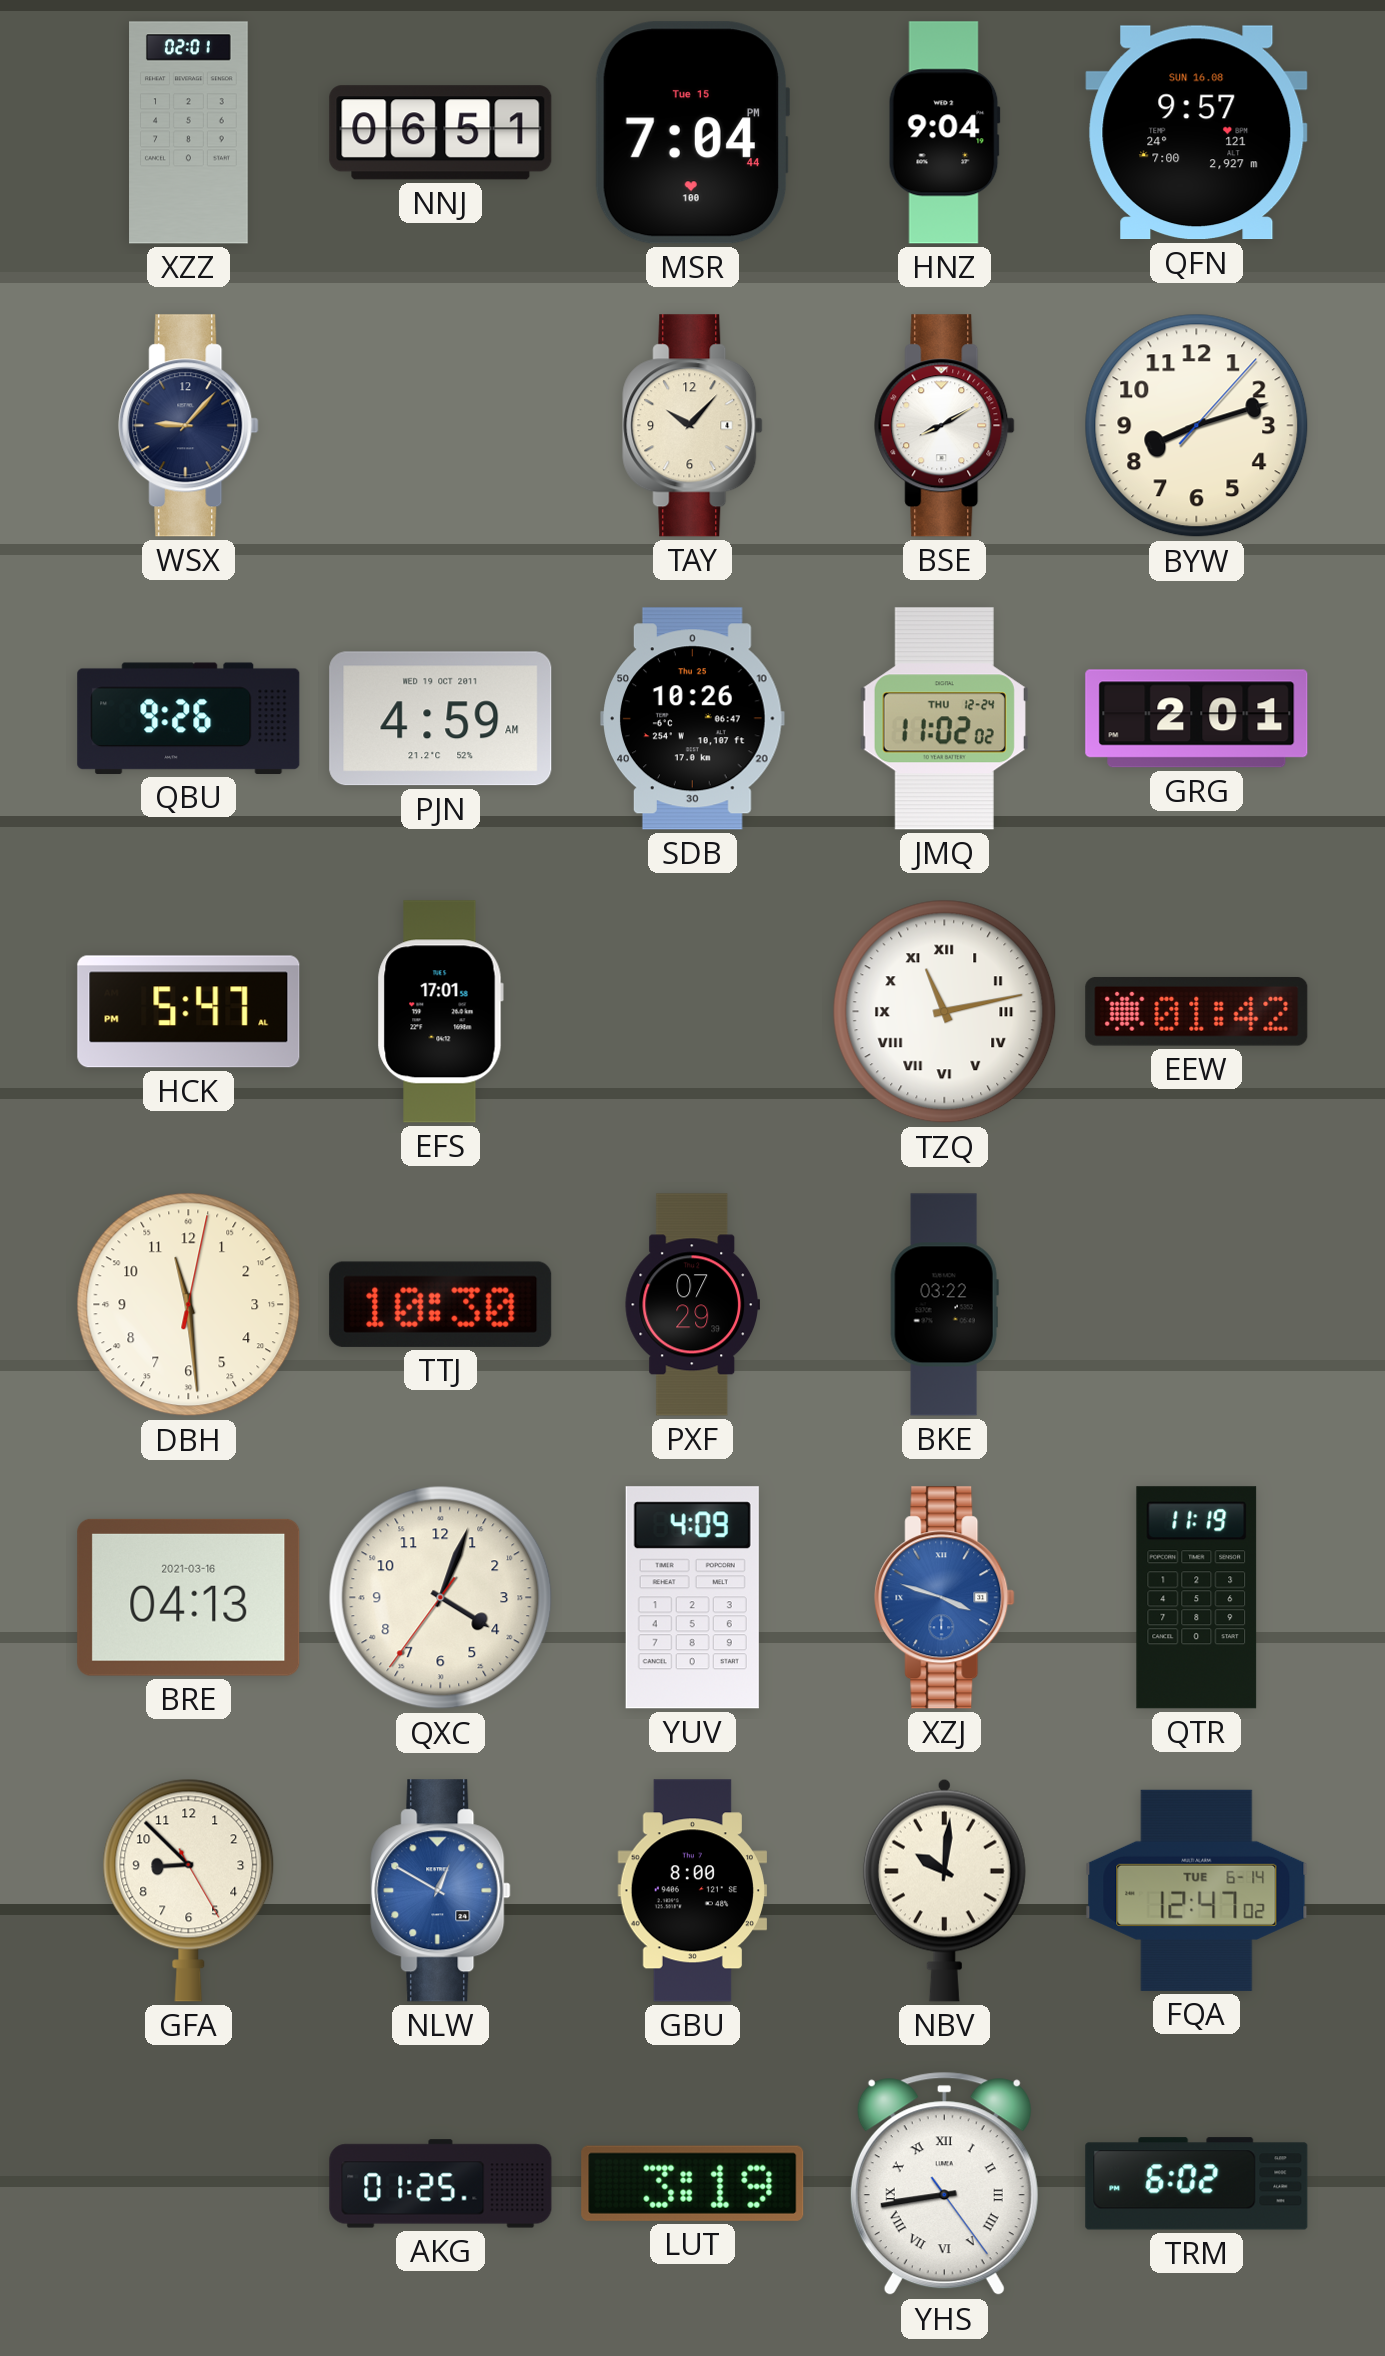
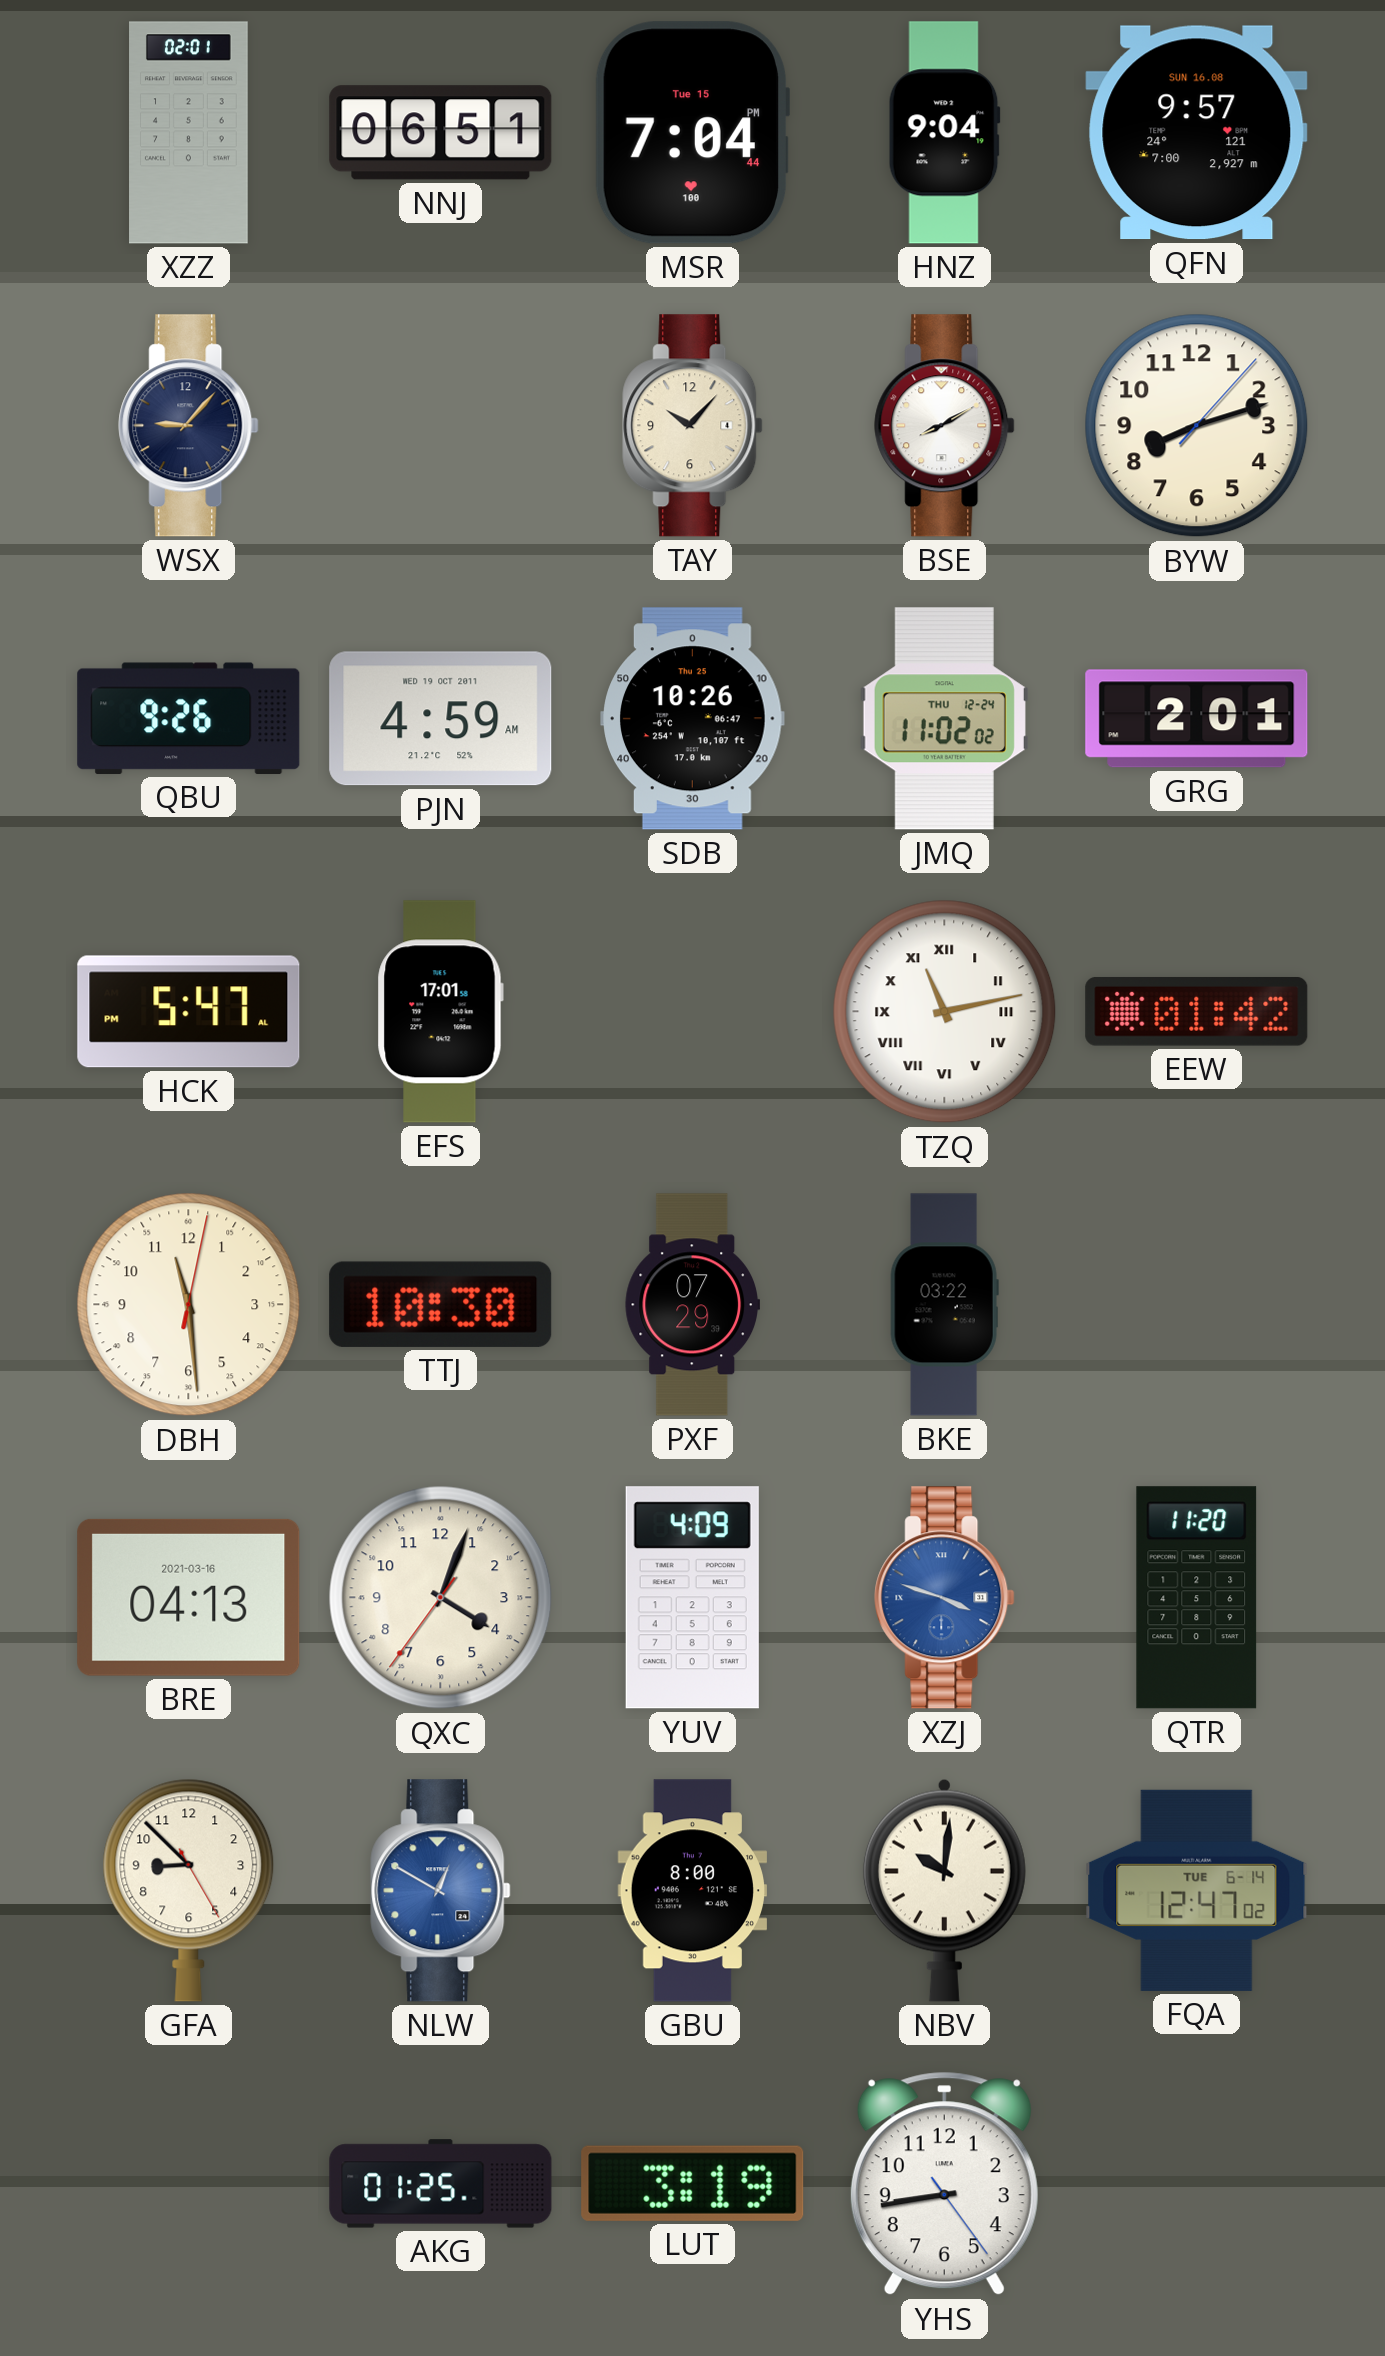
QTR: 11:19 -> 11:20
YHS numerals: Roman -> Arabic
TRM: 6:02 -> none
